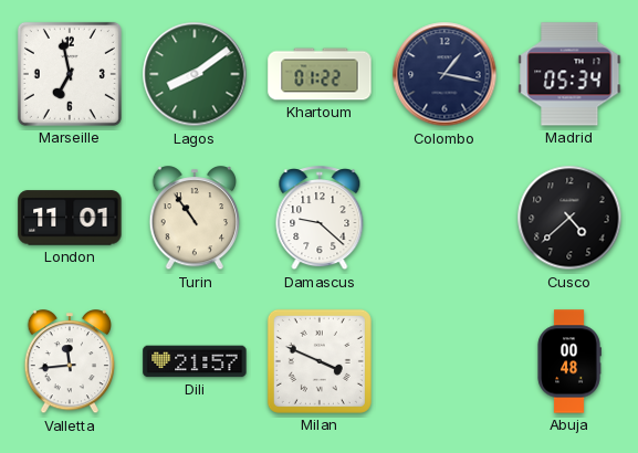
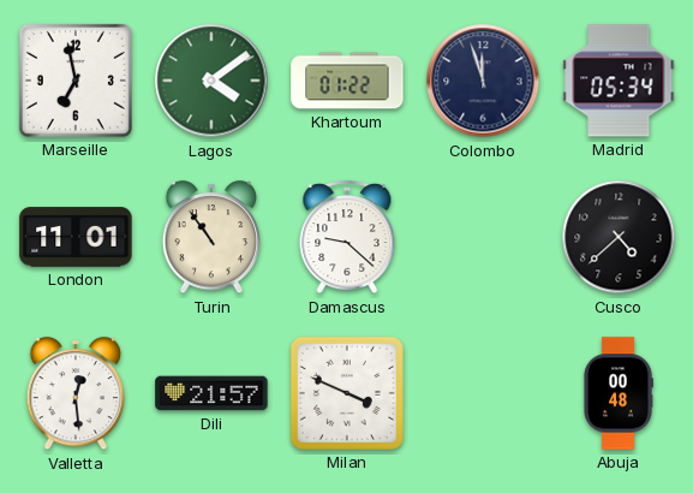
Lagos: 8:09 -> 4:09
Colombo: 1:17 -> 11:57
Valletta: 11:44 -> 12:29
